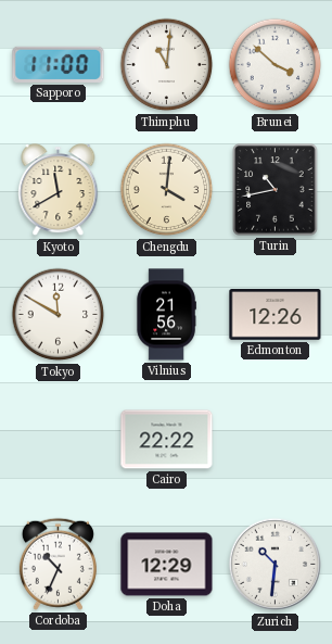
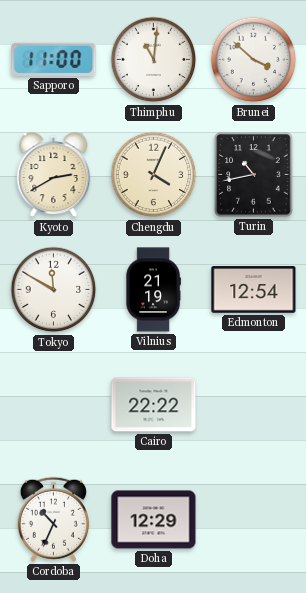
Kyoto: 11:40 -> 2:40
Chengdu: 4:01 -> 4:04
Vilnius: 21:56 -> 21:19
Edmonton: 12:26 -> 12:54
Zurich: 10:31 -> none
